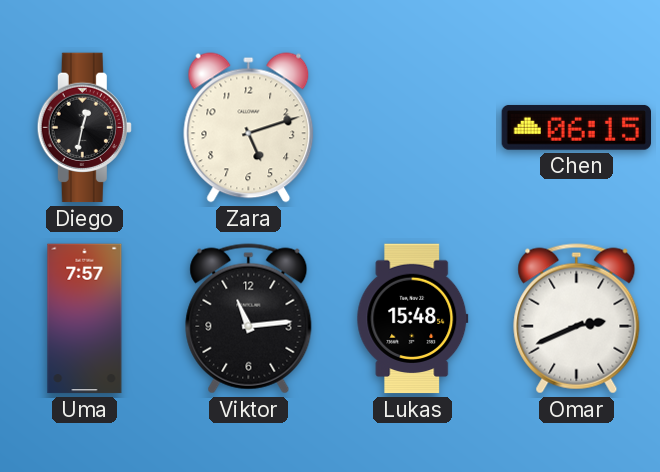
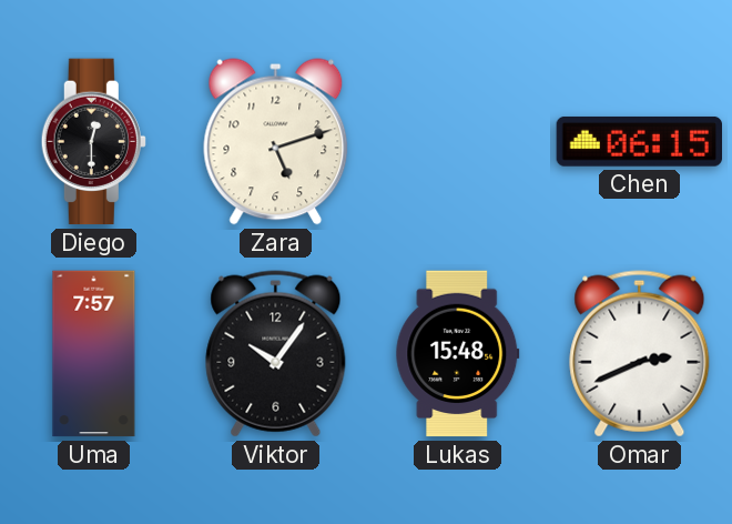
Diego: 12:32 -> 12:30
Viktor: 11:14 -> 10:06
